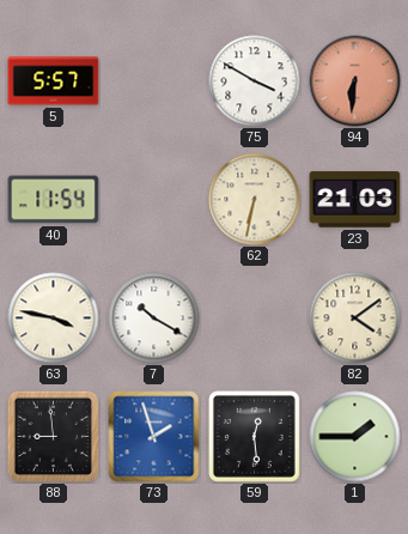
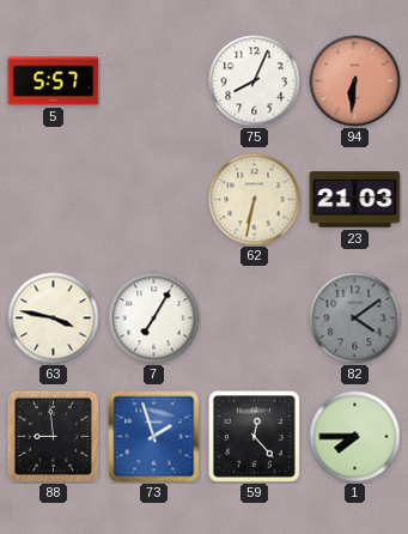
75: 3:50 -> 8:04
40: 11:54 -> none
7: 10:20 -> 7:05
82 dial: cream -> grey
59: 12:29 -> 12:23
1: 1:45 -> 7:45
